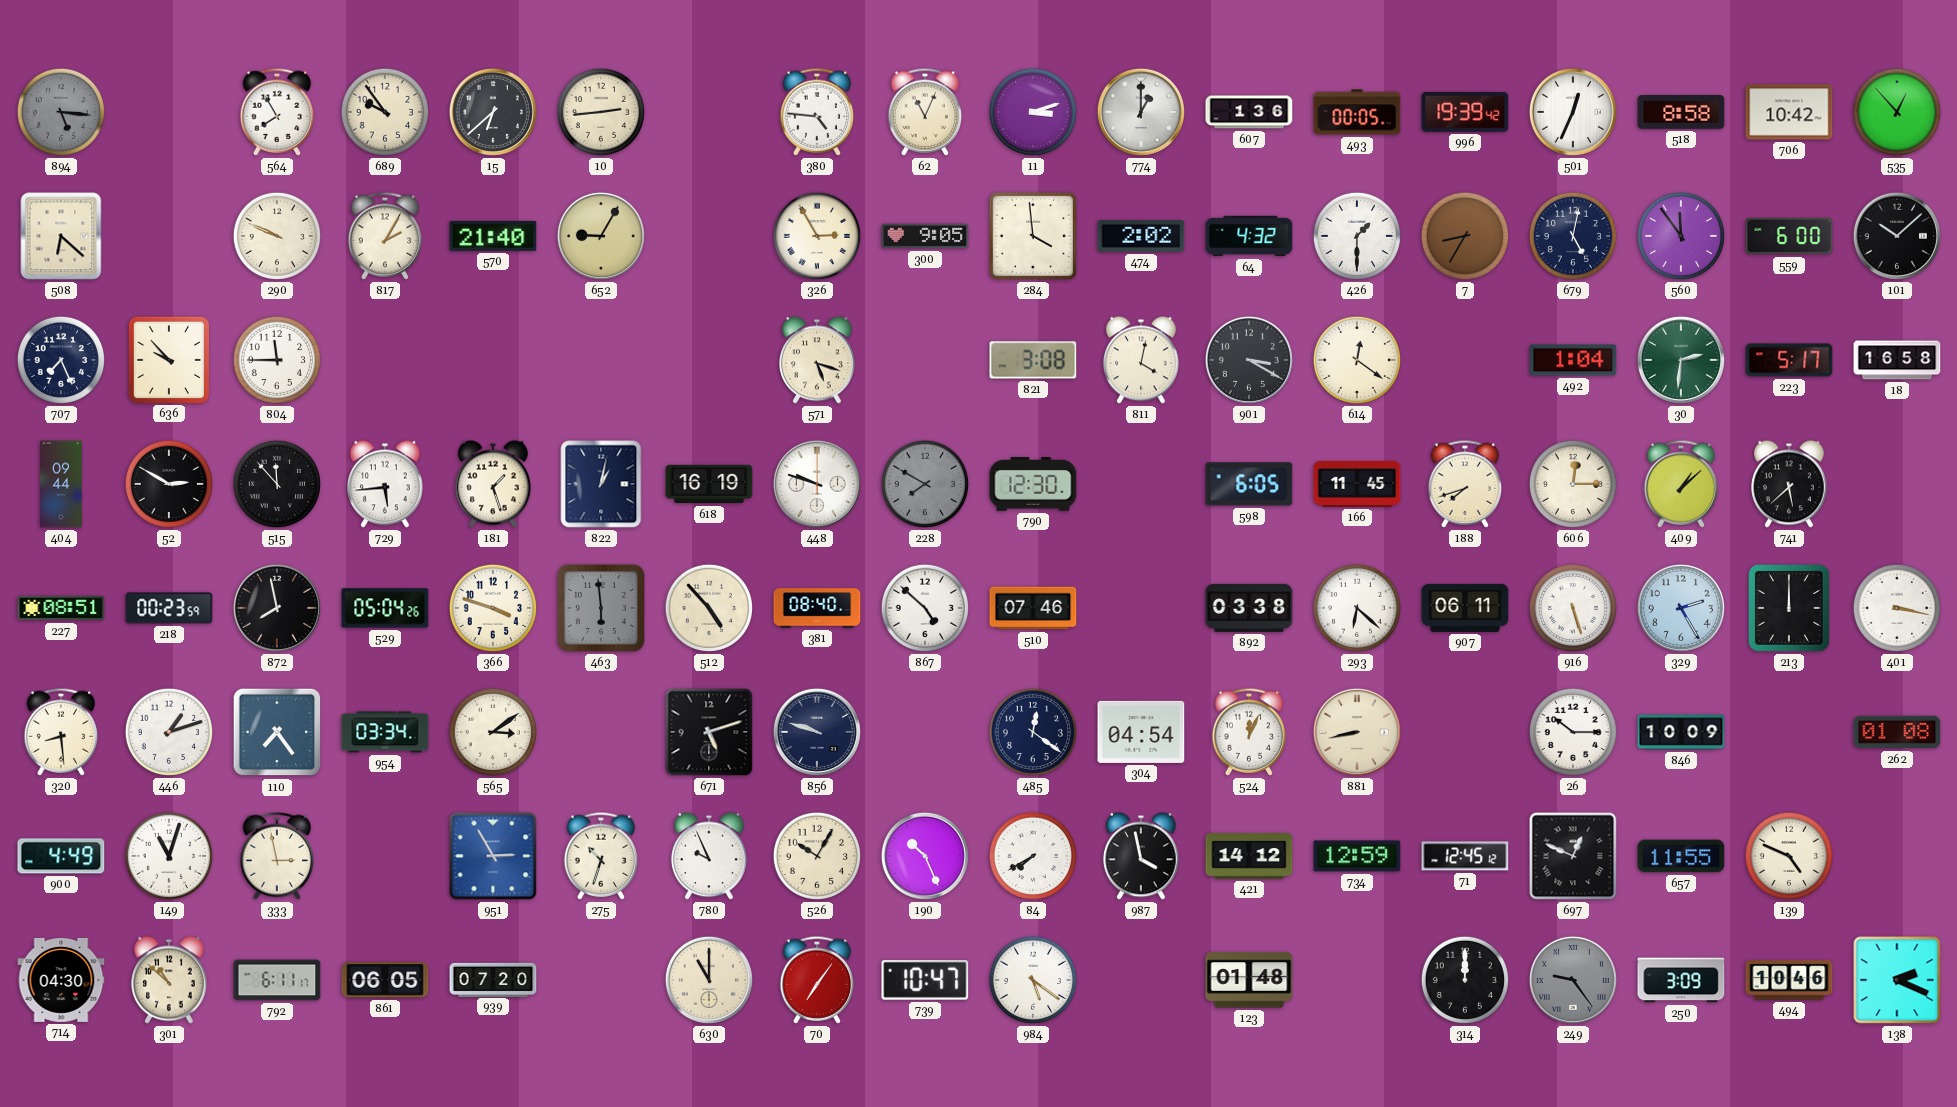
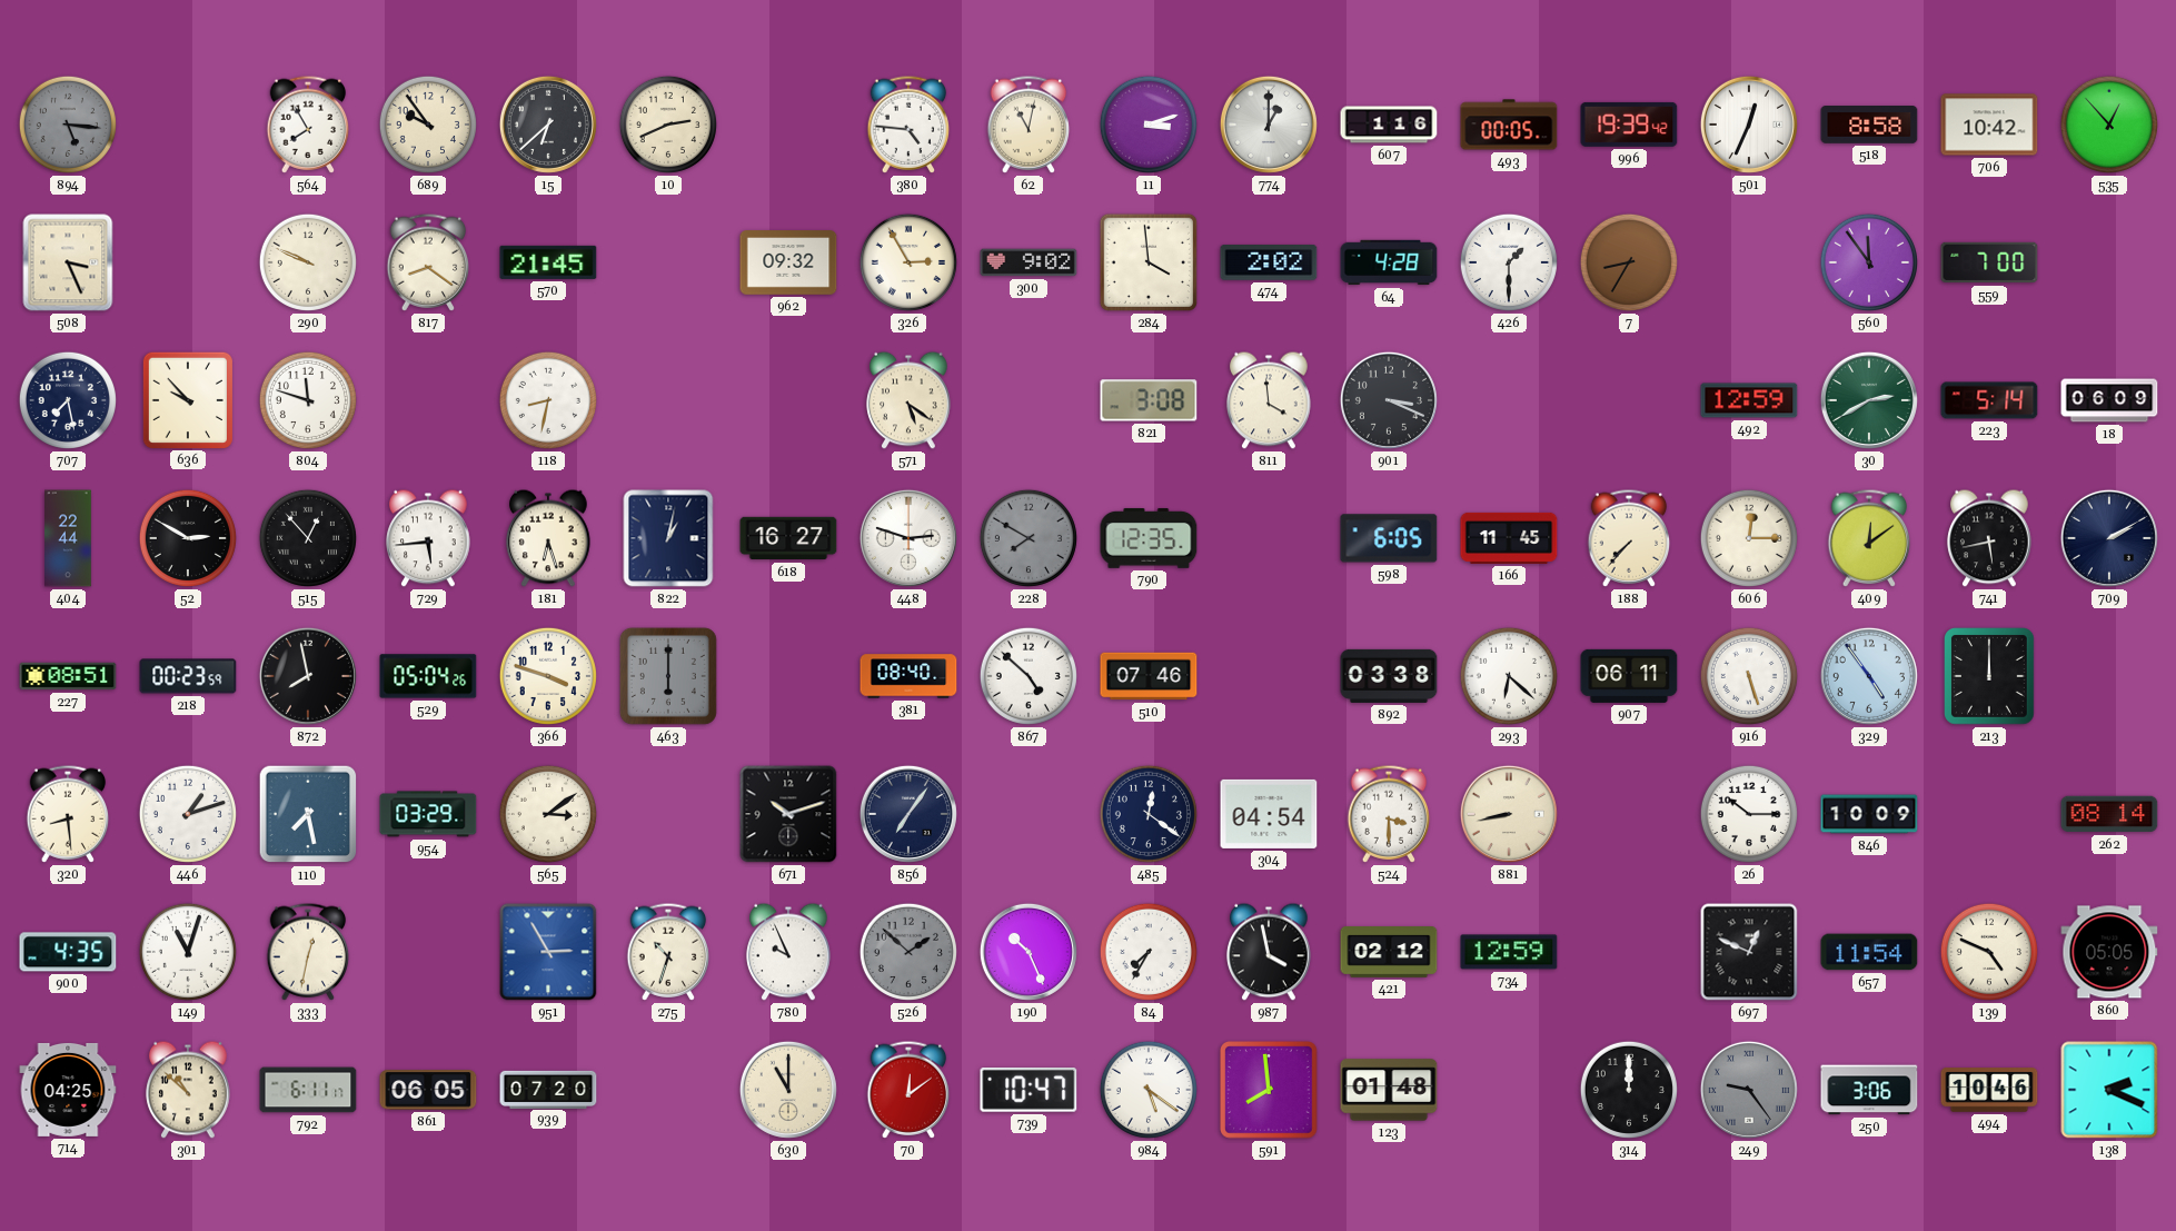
10: 2:44 -> 2:41
62: 11:04 -> 11:02
607: 1:36 -> 1:16
508: 6:22 -> 3:26
817: 2:05 -> 8:21
570: 21:40 -> 21:45
652: 9:05 -> none
962: none -> 09:32
300: 9:05 -> 9:02
64: 4:32 -> 4:28
679: 5:02 -> none
559: 6:00 -> 7:00
101: 10:08 -> none
707: 7:26 -> 7:28
804: 11:45 -> 11:48
118: none -> 8:32
571: 5:18 -> 5:21
811: 4:02 -> 3:59
901: 3:20 -> 3:19
614: 12:21 -> none
492: 1:04 -> 12:59
30: 2:31 -> 2:40
223: 5:17 -> 5:14
18: 16:58 -> 06:09
404: 09:44 -> 22:44
515: 11:53 -> 12:53
181: 1:27 -> 6:27
618: 16:19 -> 16:27
448: 9:48 -> 2:48
790: 12:30 -> 12:35
188: 7:42 -> 7:37
409: 1:08 -> 12:09
741: 5:38 -> 5:43
709: none -> 2:10
463: 5:59 -> 6:00
512: 4:53 -> none
329: 2:25 -> 4:54
401: 3:17 -> none
110: 7:24 -> 7:28
954: 03:34 -> 03:29
671: 5:12 -> 10:12
856: 9:48 -> 7:06
524: 12:04 -> 3:30
262: 01:08 -> 08:14
900: 4:49 -> 4:35
333: 2:58 -> 12:32
526: 10:05 -> 1:52
526 dial: cream -> grey
84: 7:40 -> 7:35
421: 14:12 -> 02:12
71: 12:45 -> none
657: 11:55 -> 11:54
860: none -> 05:05
714: 04:30 -> 04:25
70: 7:06 -> 12:09
591: none -> 7:59
250: 3:09 -> 3:06
